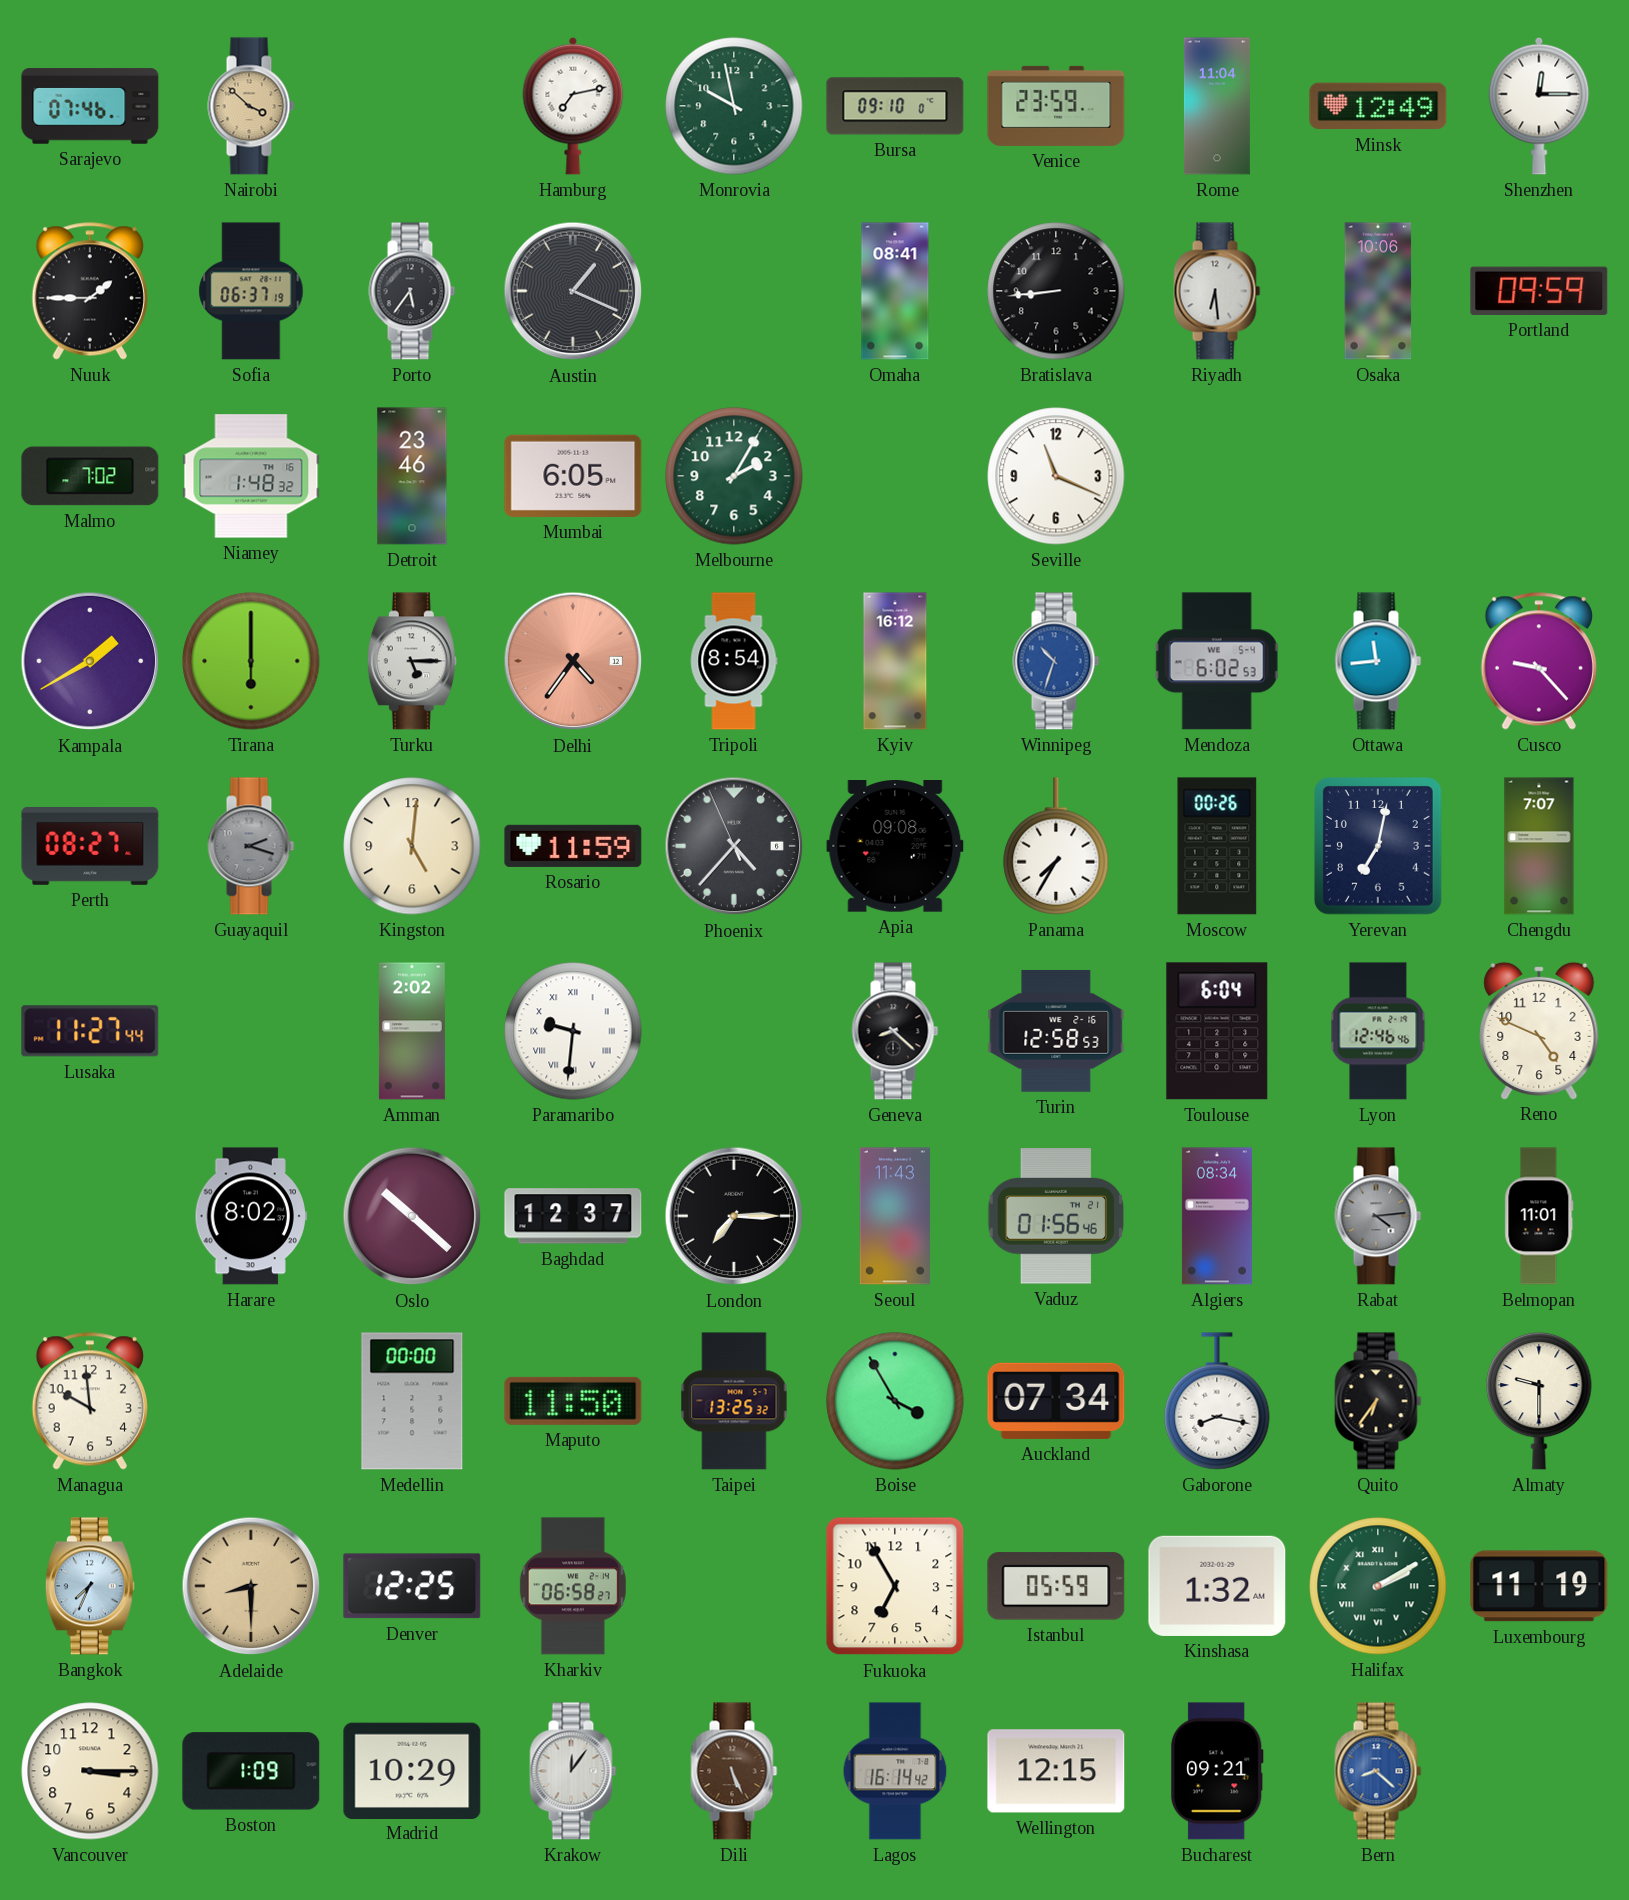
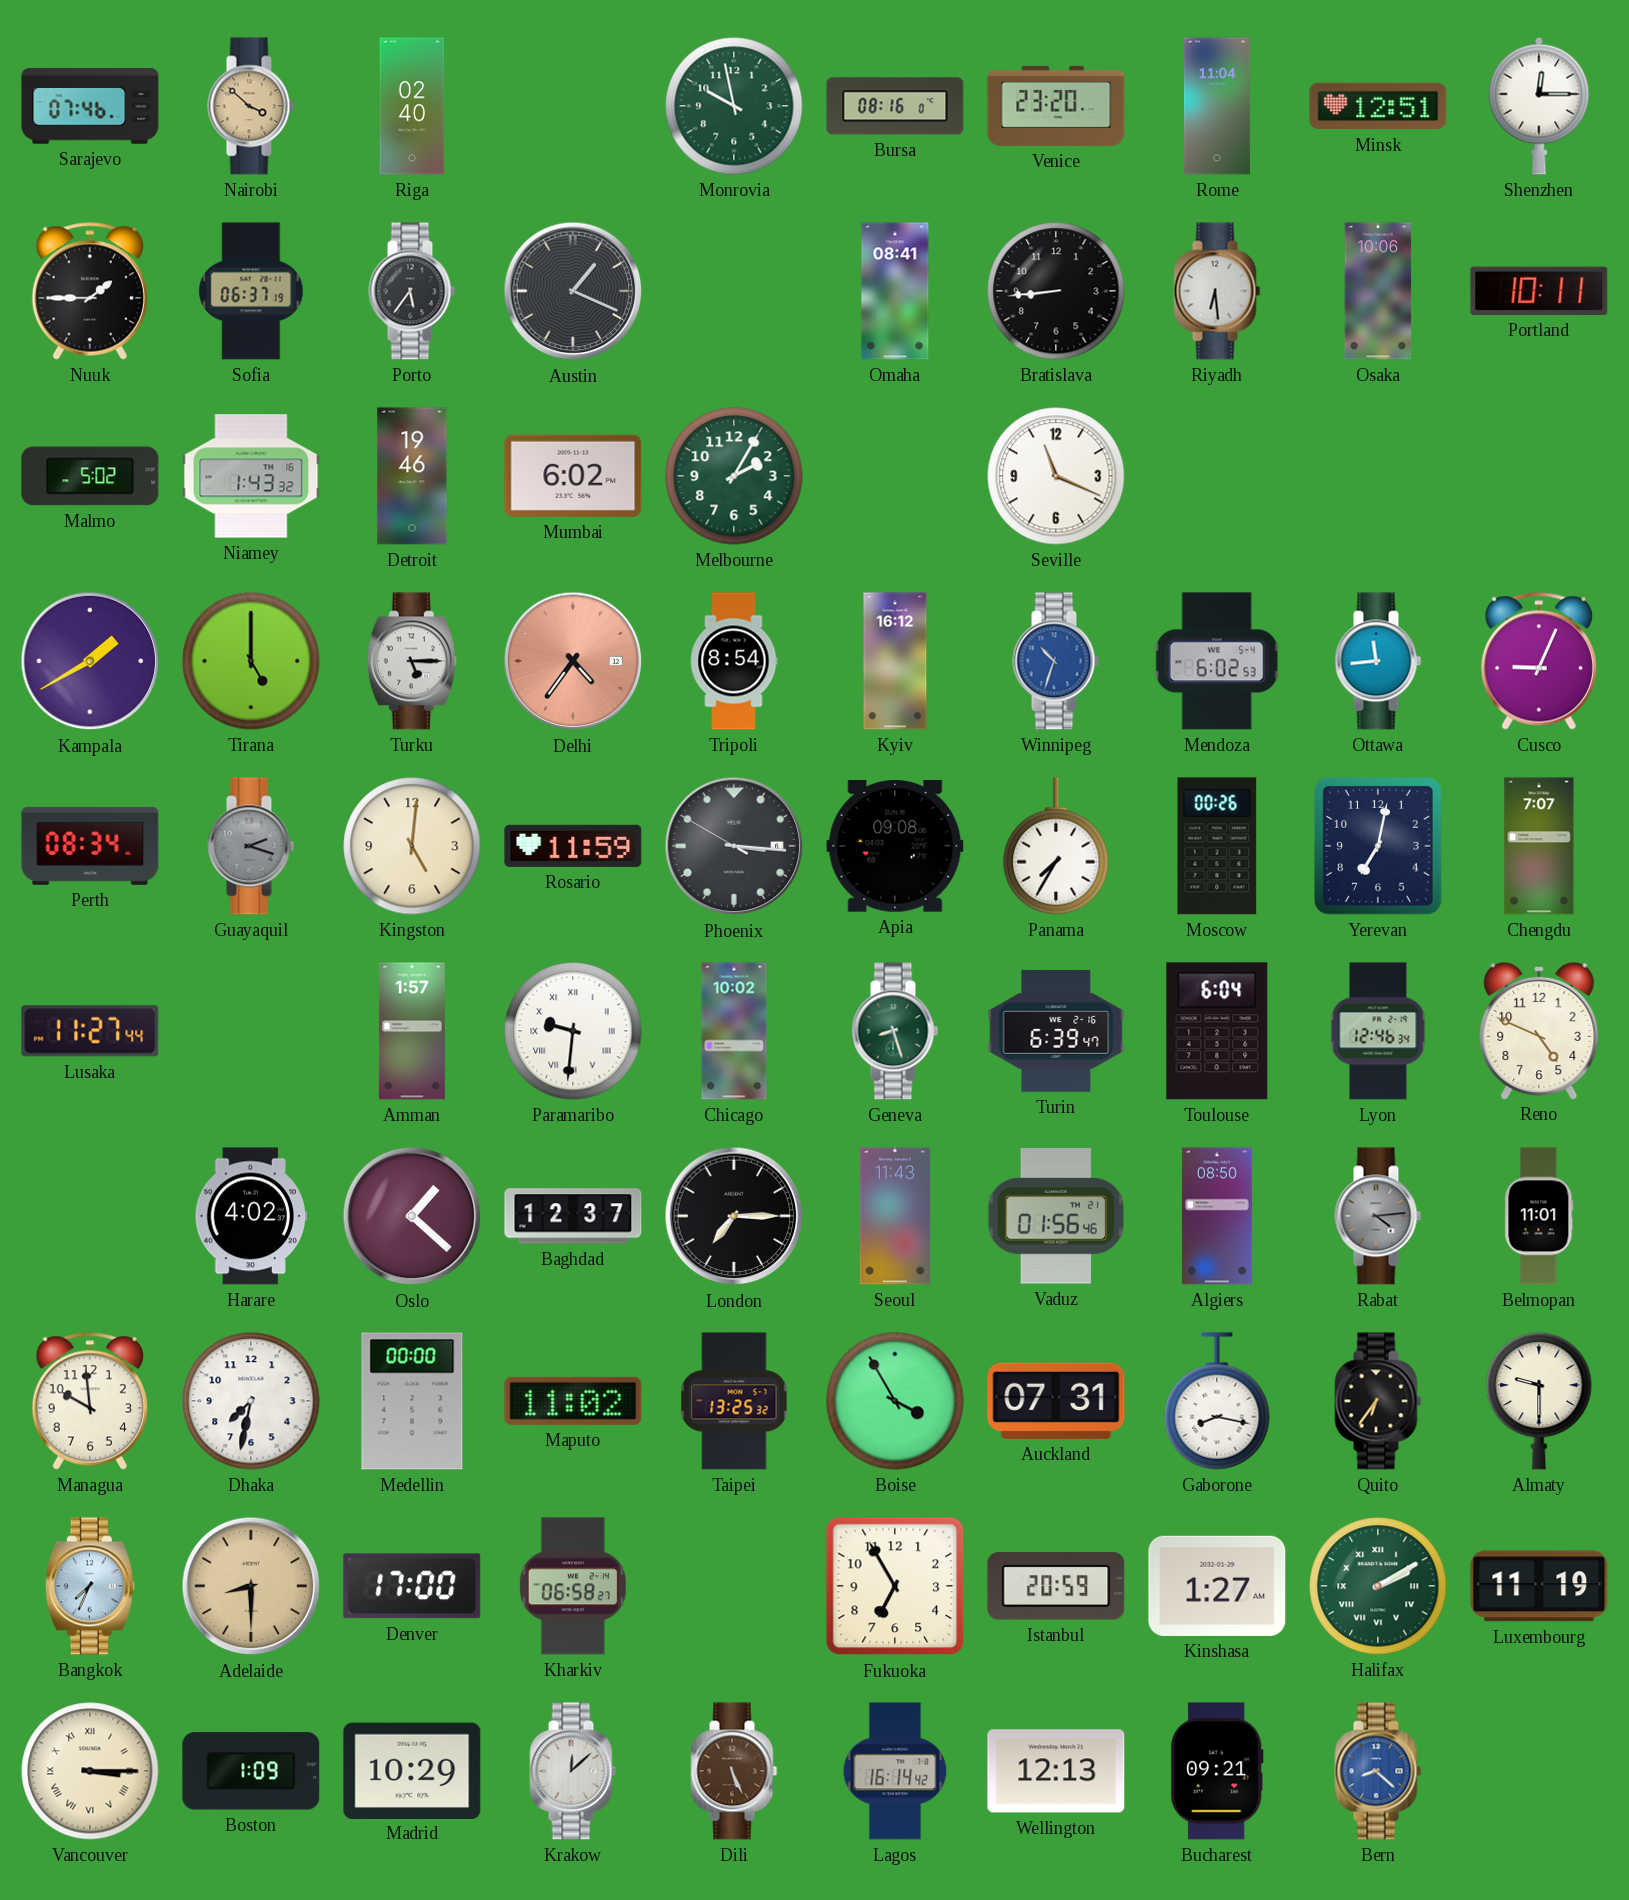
Riga: none -> 02:40
Hamburg: 7:13 -> none
Bursa: 09:10 -> 08:16
Venice: 23:59 -> 23:20
Minsk: 12:49 -> 12:51
Portland: 09:59 -> 10:11
Malmo: 7:02 -> 5:02
Niamey: 1:48 -> 1:43
Detroit: 23:46 -> 19:46
Mumbai: 6:05 -> 6:02
Tirana: 6:00 -> 5:00
Cusco: 9:23 -> 9:04
Perth: 08:27 -> 08:34
Phoenix: 4:36 -> 3:15
Amman: 2:02 -> 1:57
Chicago: none -> 10:02
Geneva: 8:22 -> 8:27
Geneva dial: black -> green
Turin: 12:58 -> 6:39
Lyon: 12:46:46 -> 12:46:34
Harare: 8:02 -> 4:02
Oslo: 10:22 -> 1:22
Algiers: 08:34 -> 08:50
Dhaka: none -> 7:32
Maputo: 11:50 -> 11:02
Auckland: 07:34 -> 07:31
Denver: 12:25 -> 17:00
Istanbul: 05:59 -> 20:59
Kinshasa: 1:32 -> 1:27
Vancouver numerals: Arabic -> Roman
Krakow: 12:06 -> 12:08
Wellington: 12:15 -> 12:13
